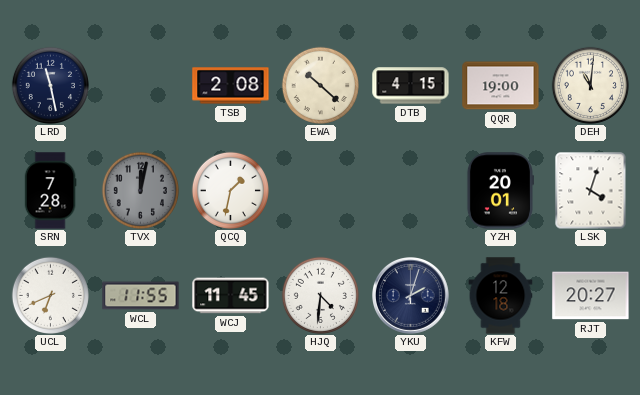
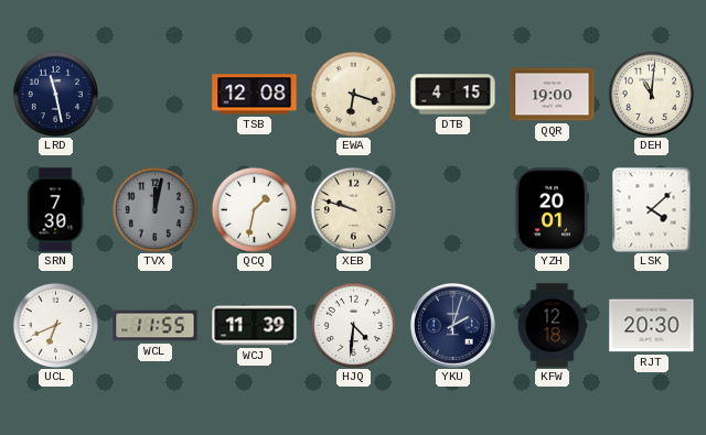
TSB: 2:08 -> 12:08
EWA: 10:22 -> 6:18
SRN: 7:28 -> 7:30
XEB: none -> 9:48
LSK: 4:03 -> 4:08
WCJ: 11:45 -> 11:39
RJT: 20:27 -> 20:30
